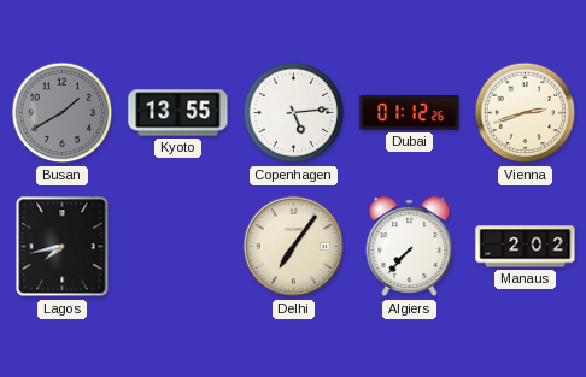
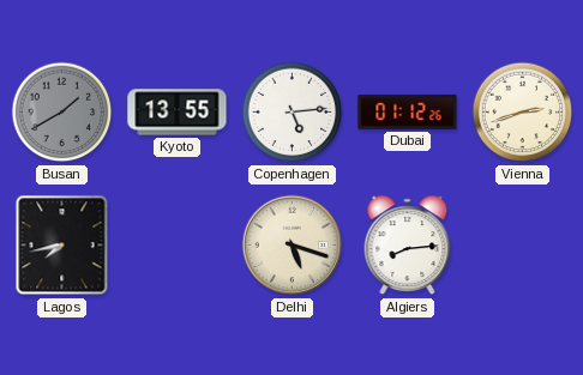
Delhi: 7:06 -> 5:18
Algiers: 7:37 -> 8:14
Manaus: 2:02 -> none
